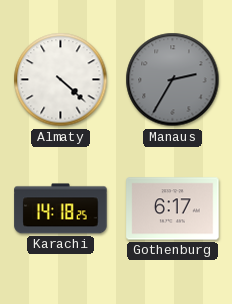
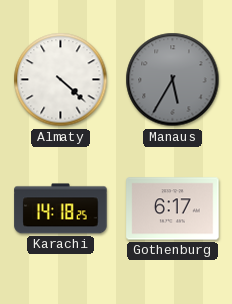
Manaus: 2:35 -> 5:35
